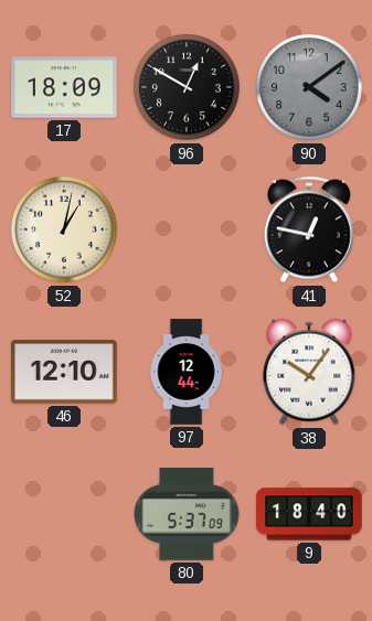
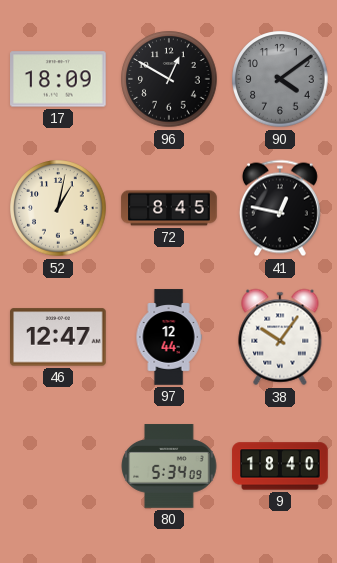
72: none -> 8:45
46: 12:10 -> 12:47
80: 5:37 -> 5:34
